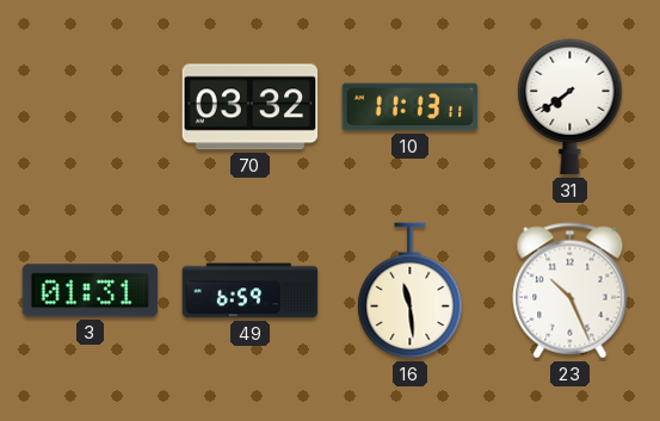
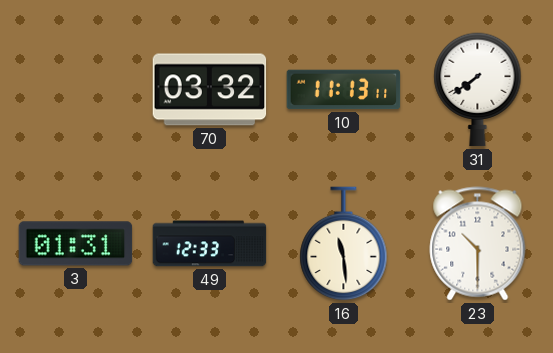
49: 6:59 -> 12:33
23: 10:26 -> 10:30
